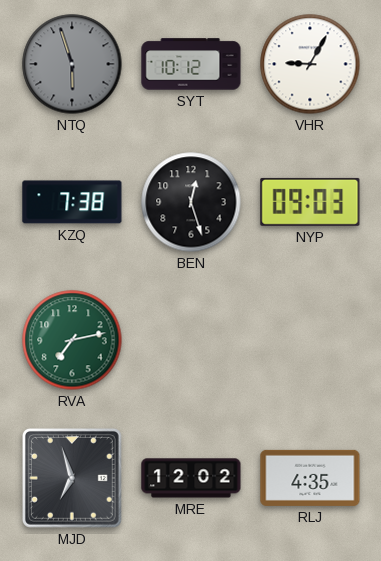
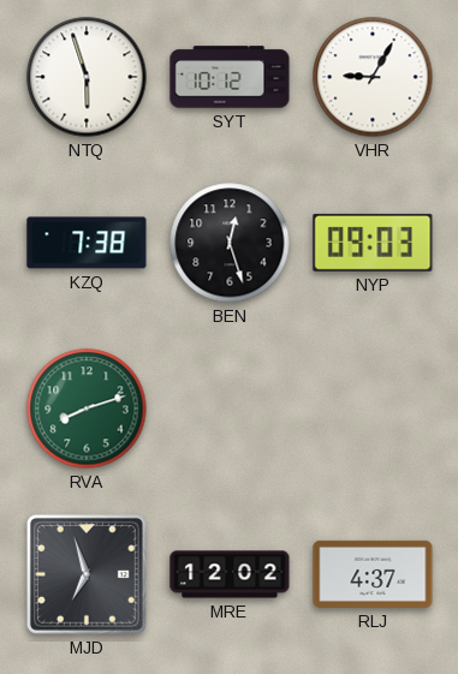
NTQ dial: grey -> white
RVA: 7:13 -> 8:12
RLJ: 4:35 -> 4:37
